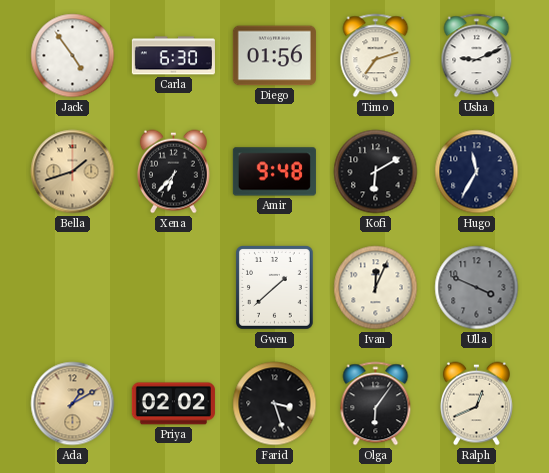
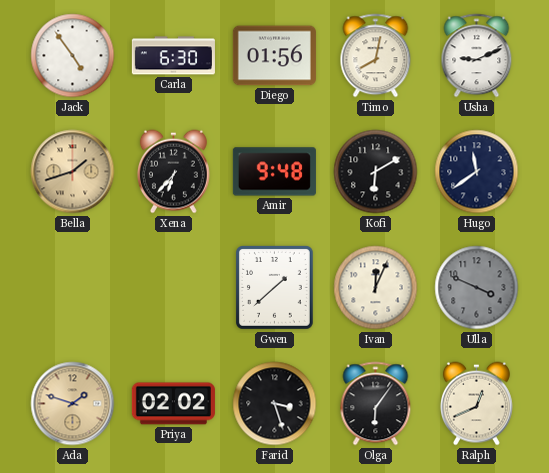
Timo: 7:12 -> 8:02
Hugo: 11:35 -> 11:39
Ada: 1:10 -> 1:48
